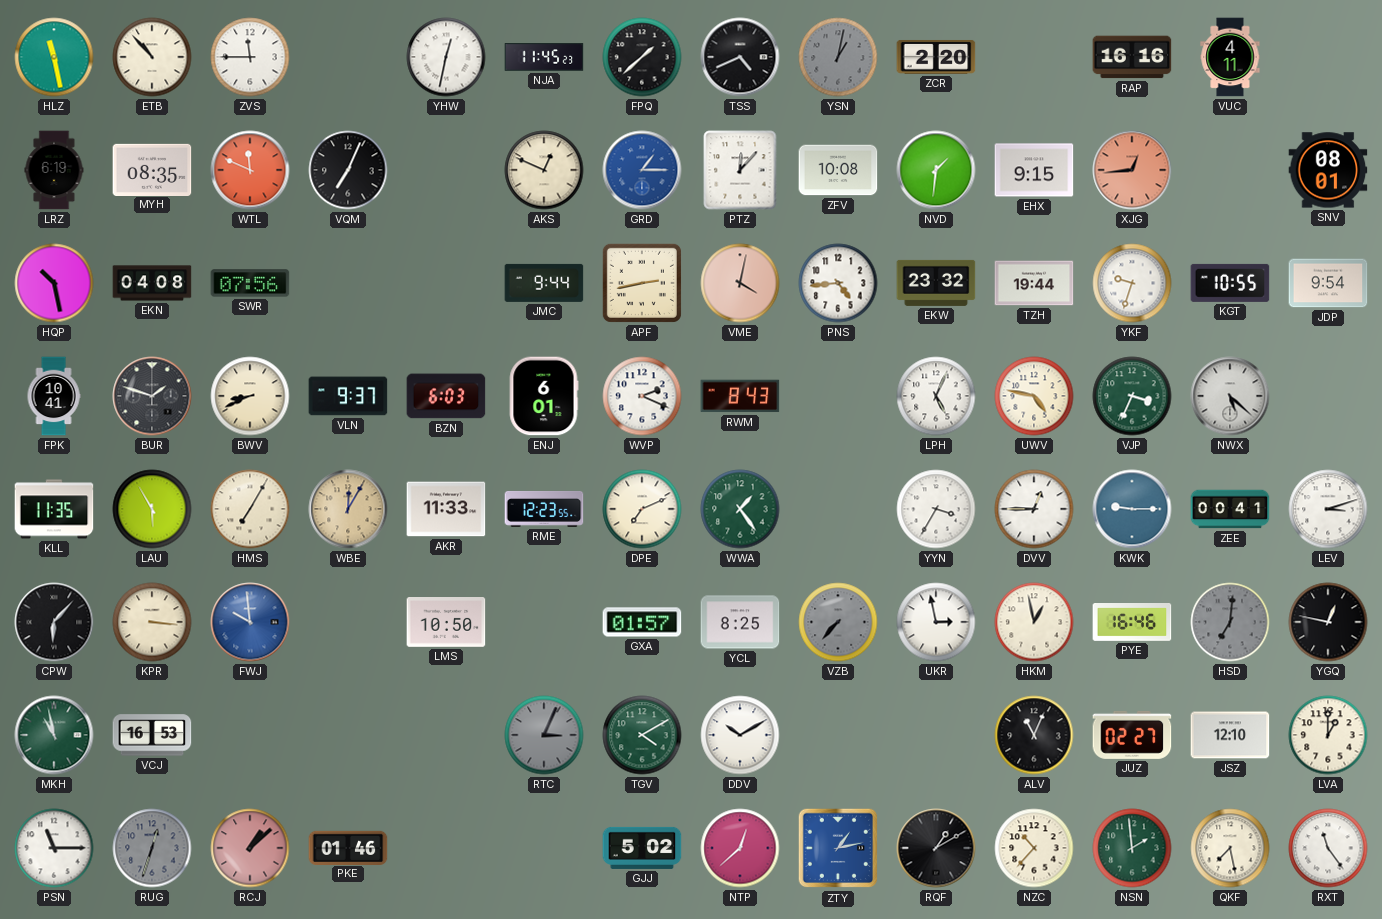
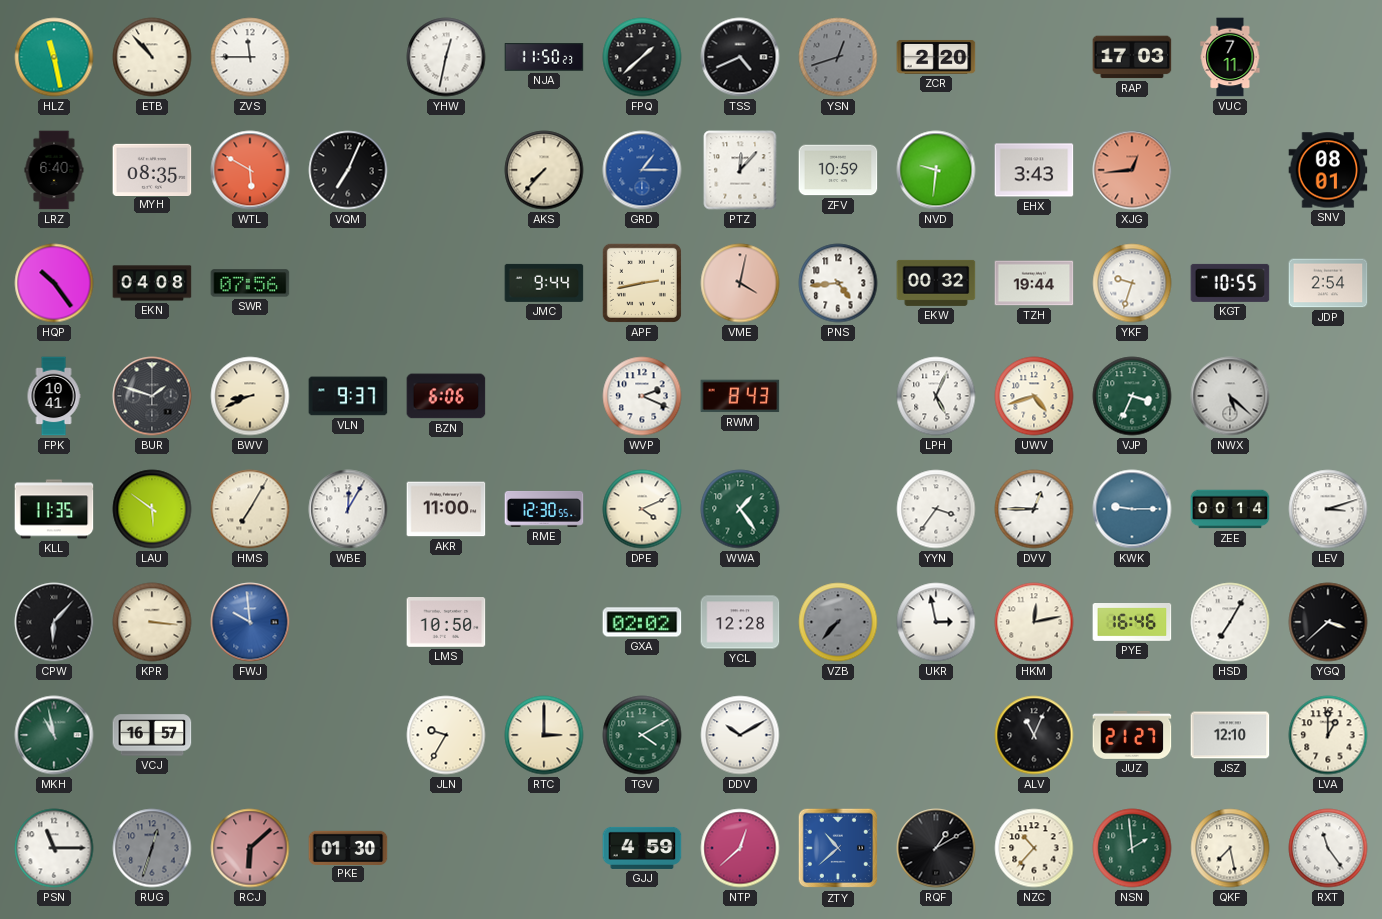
NJA: 11:45 -> 11:50
YSN: 1:02 -> 12:42
RAP: 16:16 -> 17:03
VUC: 4:11 -> 7:11
LRZ: 6:19 -> 6:40
WTL: 11:49 -> 5:50
AKS: 12:49 -> 7:37
ZFV: 10:08 -> 10:59
NVD: 1:31 -> 9:31
EHX: 9:15 -> 3:43
HQP: 10:28 -> 10:24
EKW: 23:32 -> 00:32
JDP: 9:54 -> 2:54
BZN: 6:03 -> 6:06
ENJ: 6:01 -> none
UWV: 4:47 -> 4:42
LAU: 5:55 -> 5:51
WBE dial: champagne -> white
AKR: 11:33 -> 11:00
RME: 12:23 -> 12:30
DPE: 7:11 -> 4:11
YYN: 3:35 -> 3:36
ZEE: 00:41 -> 00:14
GXA: 01:57 -> 02:02
YCL: 8:25 -> 12:28
HKM: 12:58 -> 12:13
HSD: 7:01 -> 7:05
HSD dial: grey -> white
YGQ: 12:47 -> 3:38
VCJ: 16:53 -> 16:57
JLN: none -> 9:35
RTC: 3:04 -> 3:00
RTC dial: grey -> cream
JUZ: 02:27 -> 21:27
RCJ: 1:08 -> 6:08
PKE: 01:46 -> 01:30
GJJ: 5:02 -> 4:59
ZTY: 1:13 -> 10:38
